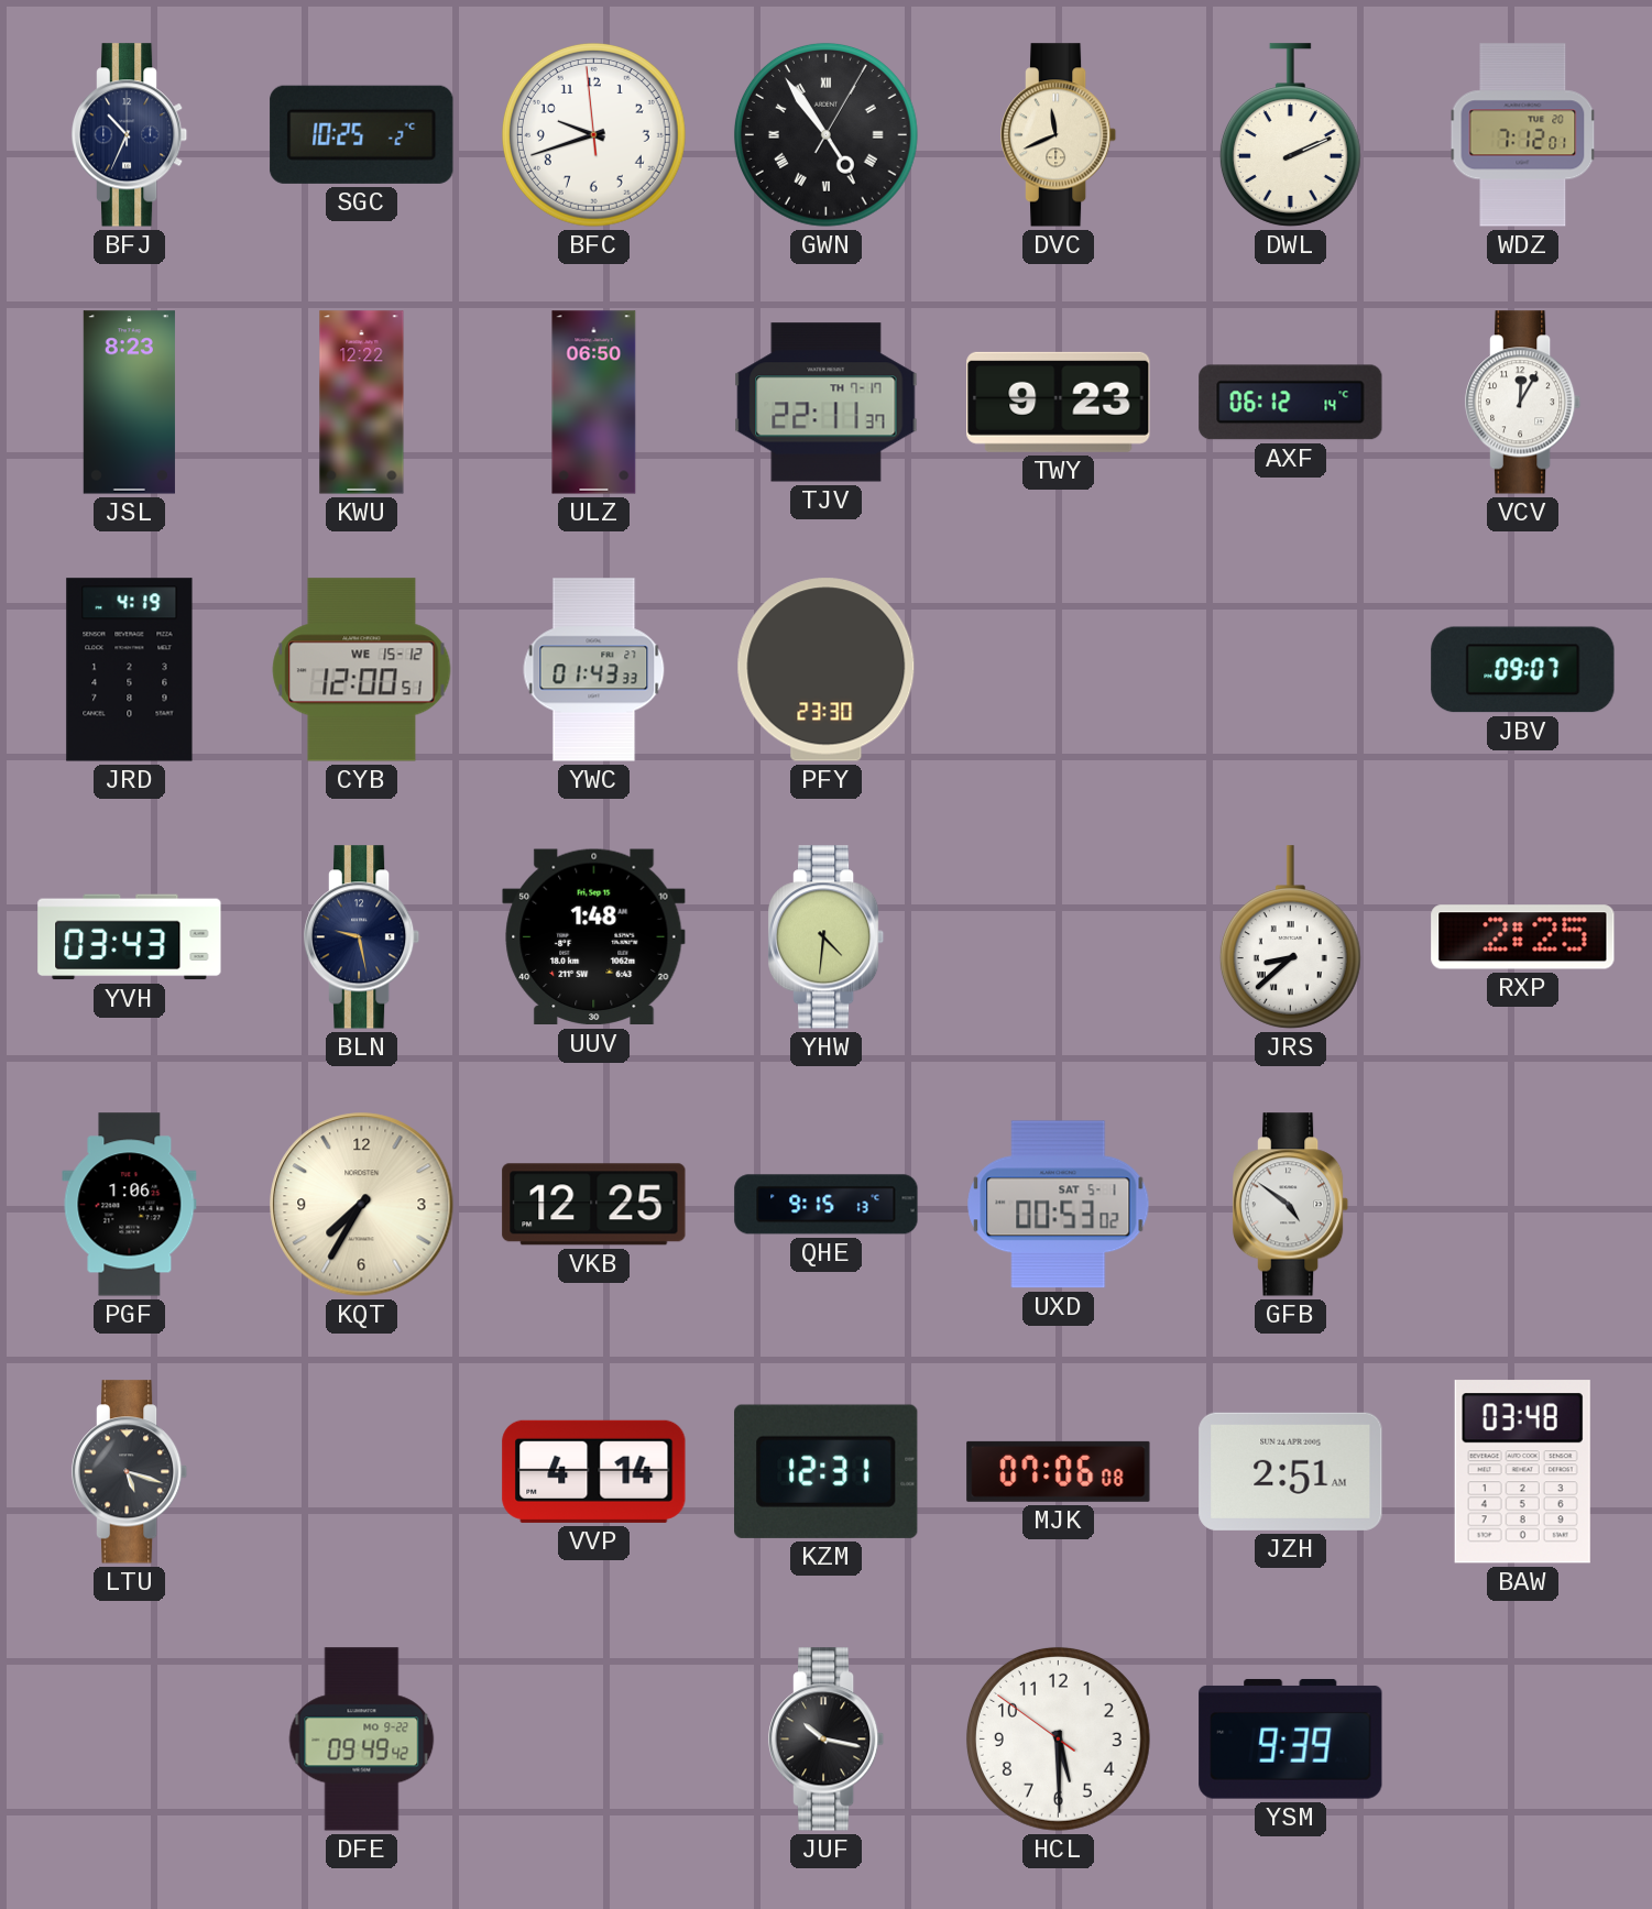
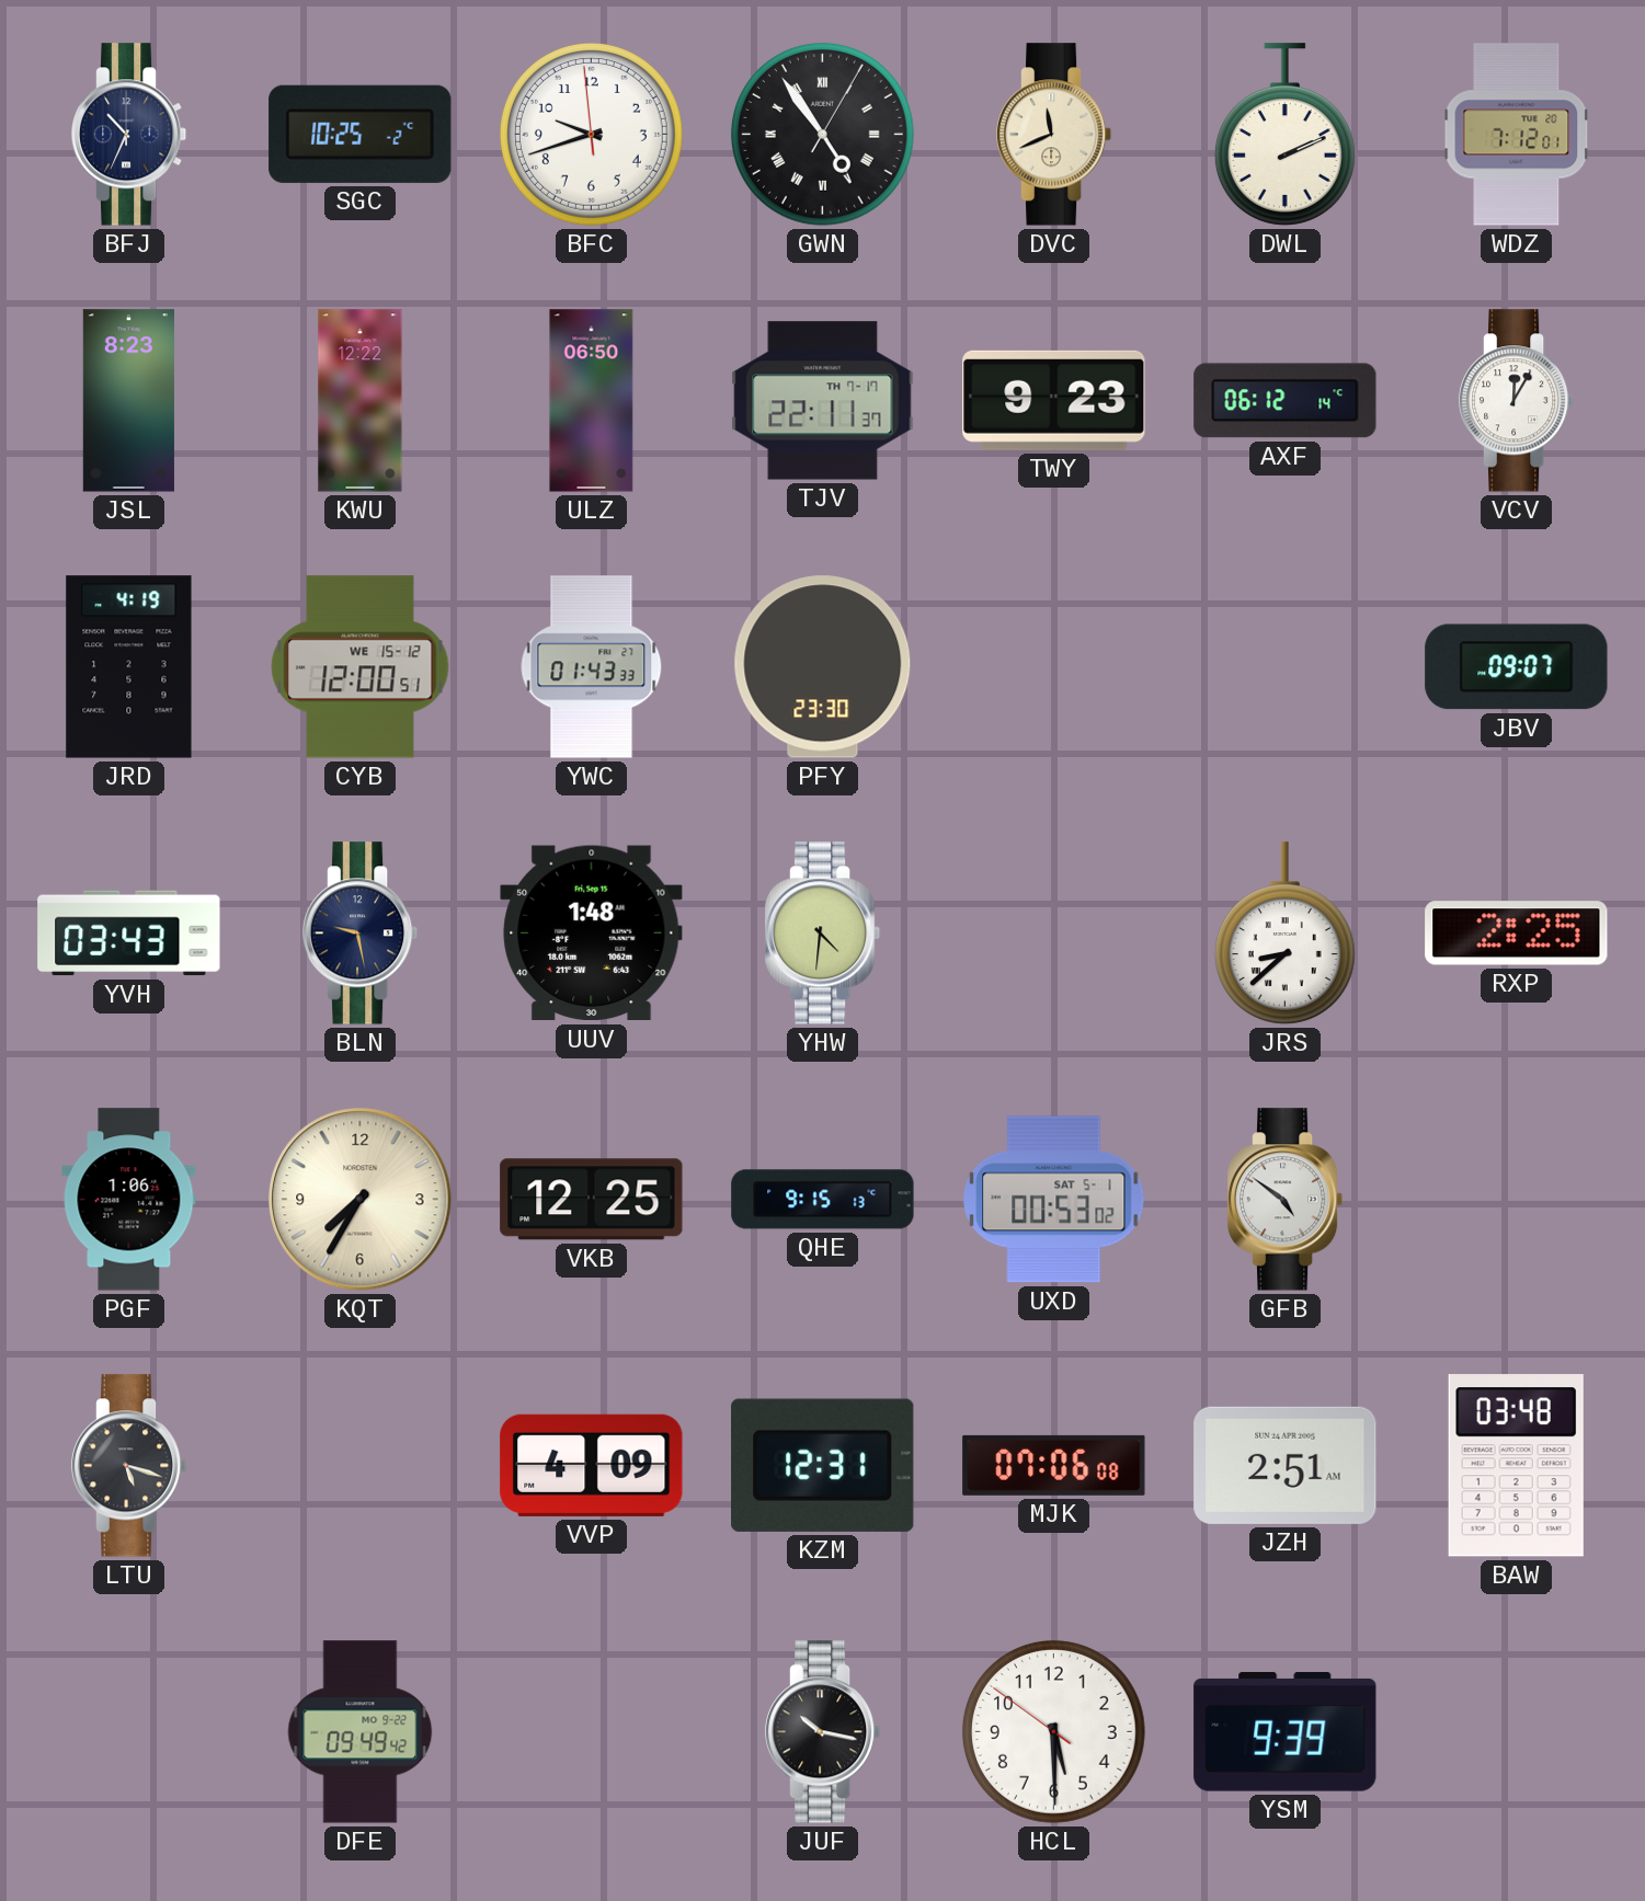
VVP: 4:14 -> 4:09
